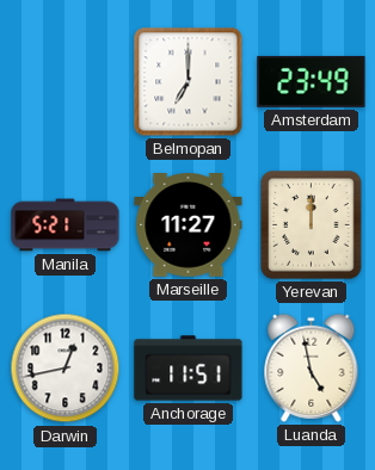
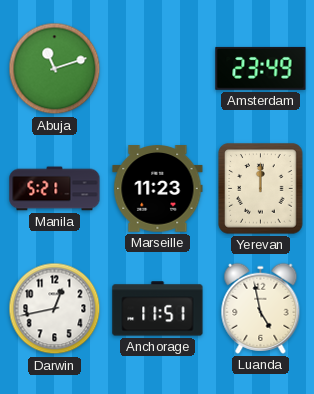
Abuja: none -> 11:12
Belmopan: 7:00 -> none
Marseille: 11:27 -> 11:23
